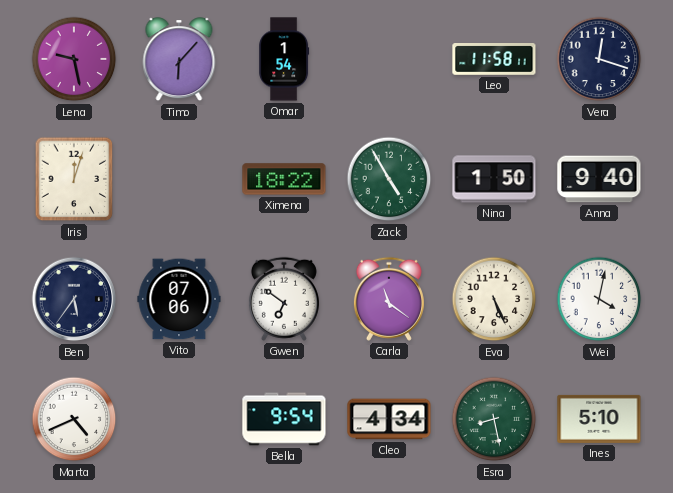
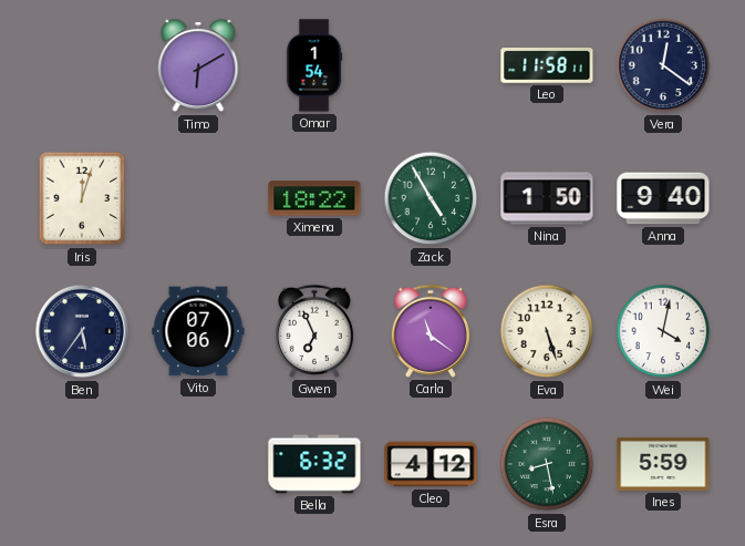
Lena: 9:28 -> none
Timo: 6:07 -> 6:10
Vera: 12:18 -> 12:21
Gwen: 6:51 -> 6:56
Eva: 5:26 -> 5:27
Marta: 4:41 -> none
Bella: 9:54 -> 6:32
Cleo: 4:34 -> 4:12
Ines: 5:10 -> 5:59
